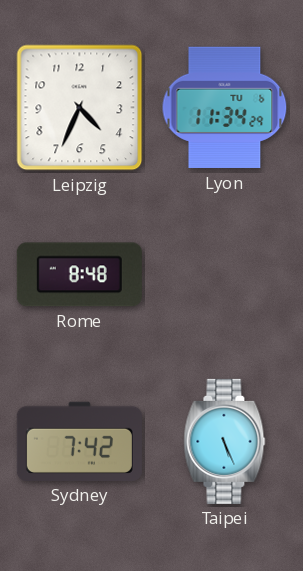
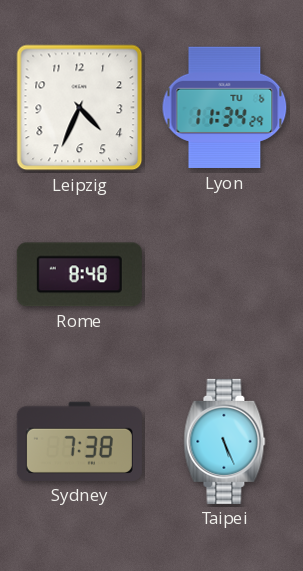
Sydney: 7:42 -> 7:38
